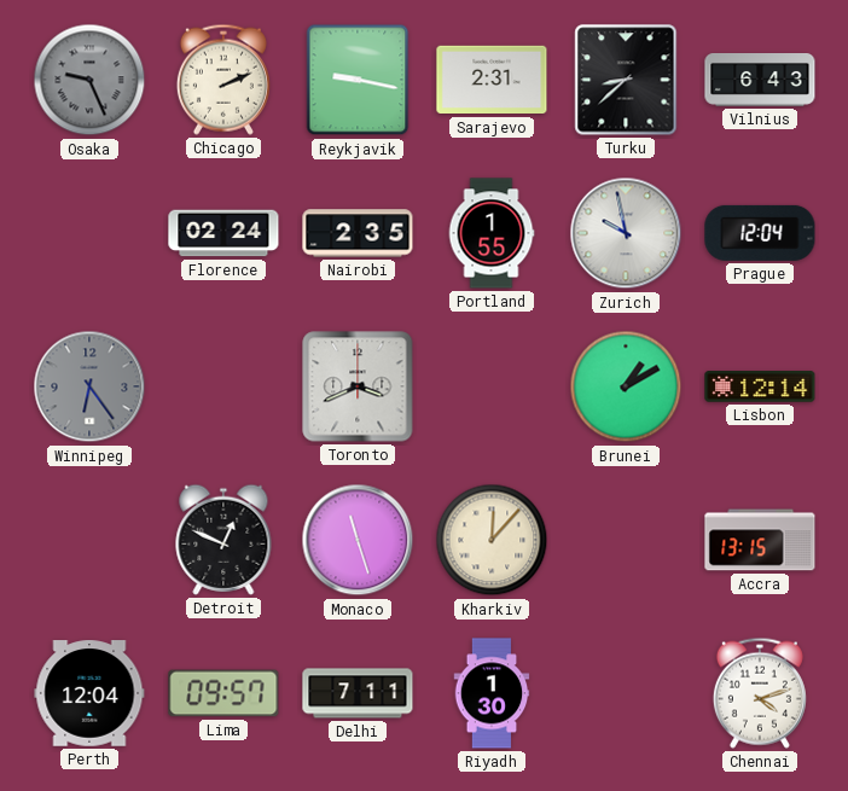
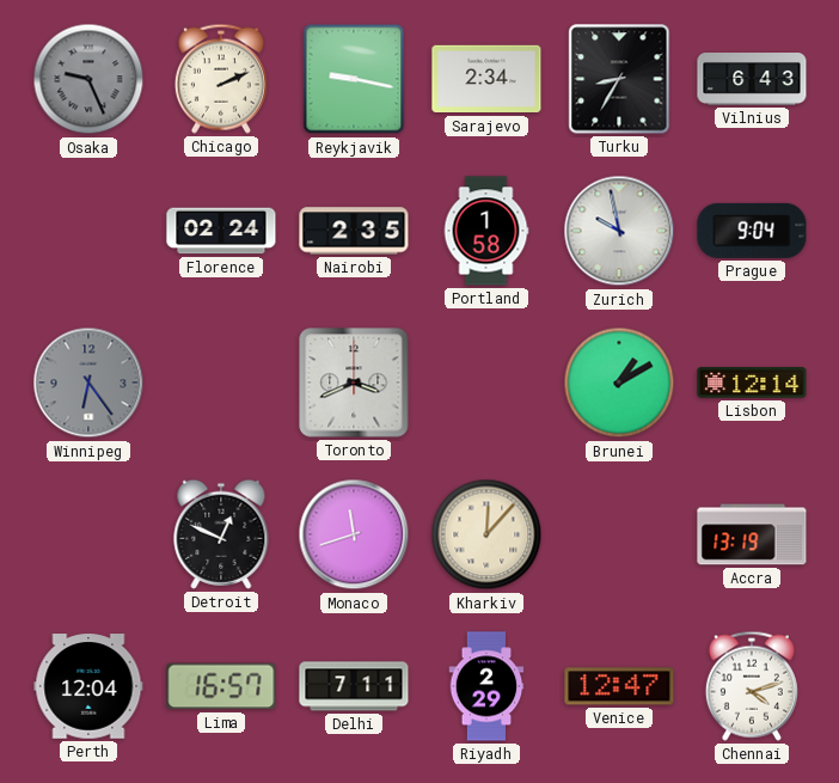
Sarajevo: 2:31 -> 2:34
Turku: 8:38 -> 8:35
Portland: 1:55 -> 1:58
Prague: 12:04 -> 9:04
Monaco: 11:27 -> 11:42
Accra: 13:15 -> 13:19
Lima: 09:57 -> 16:57
Riyadh: 1:30 -> 2:29
Venice: none -> 12:47
